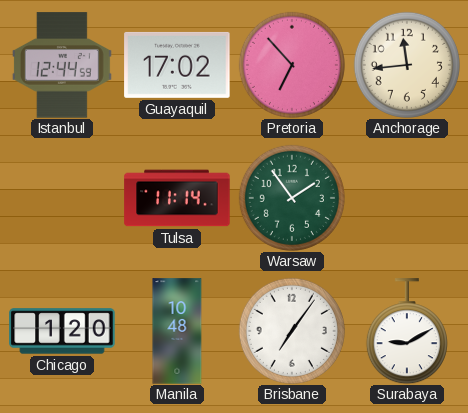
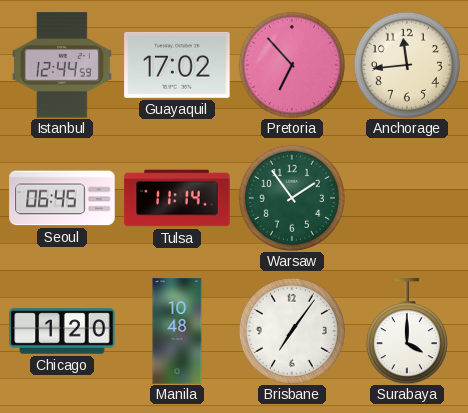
Seoul: none -> 06:45
Surabaya: 9:10 -> 4:00
